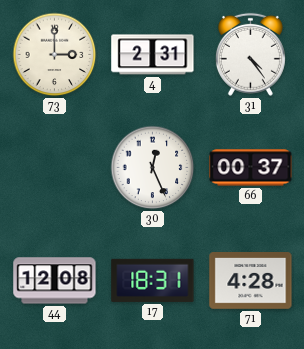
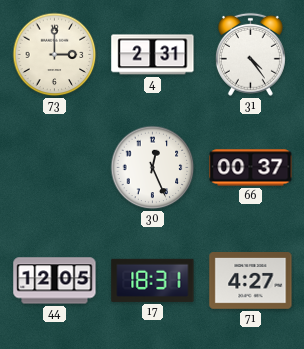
44: 12:08 -> 12:05
71: 4:28 -> 4:27
